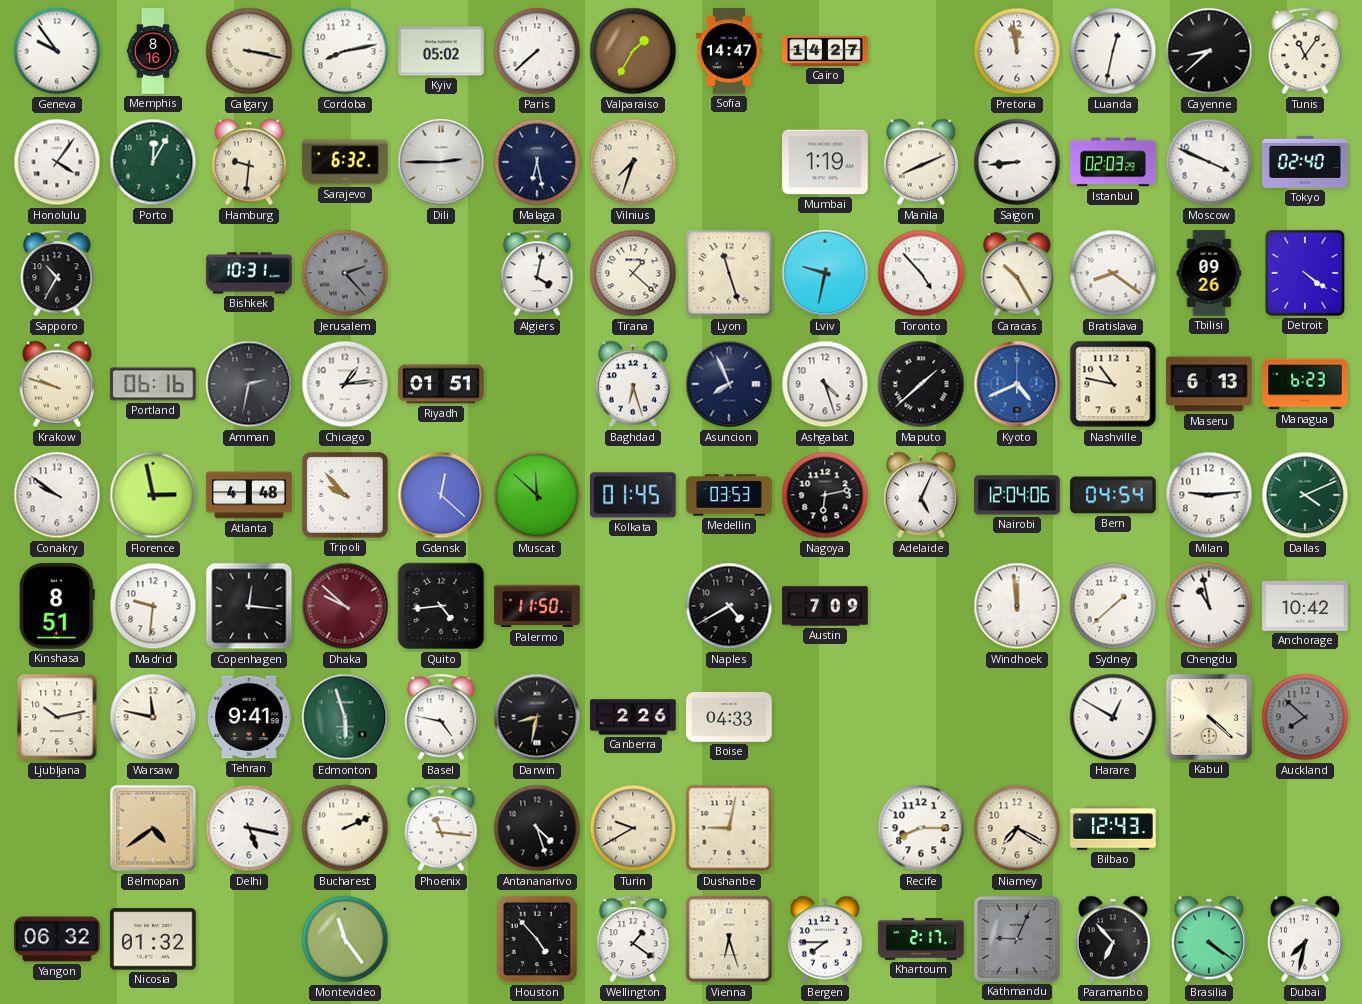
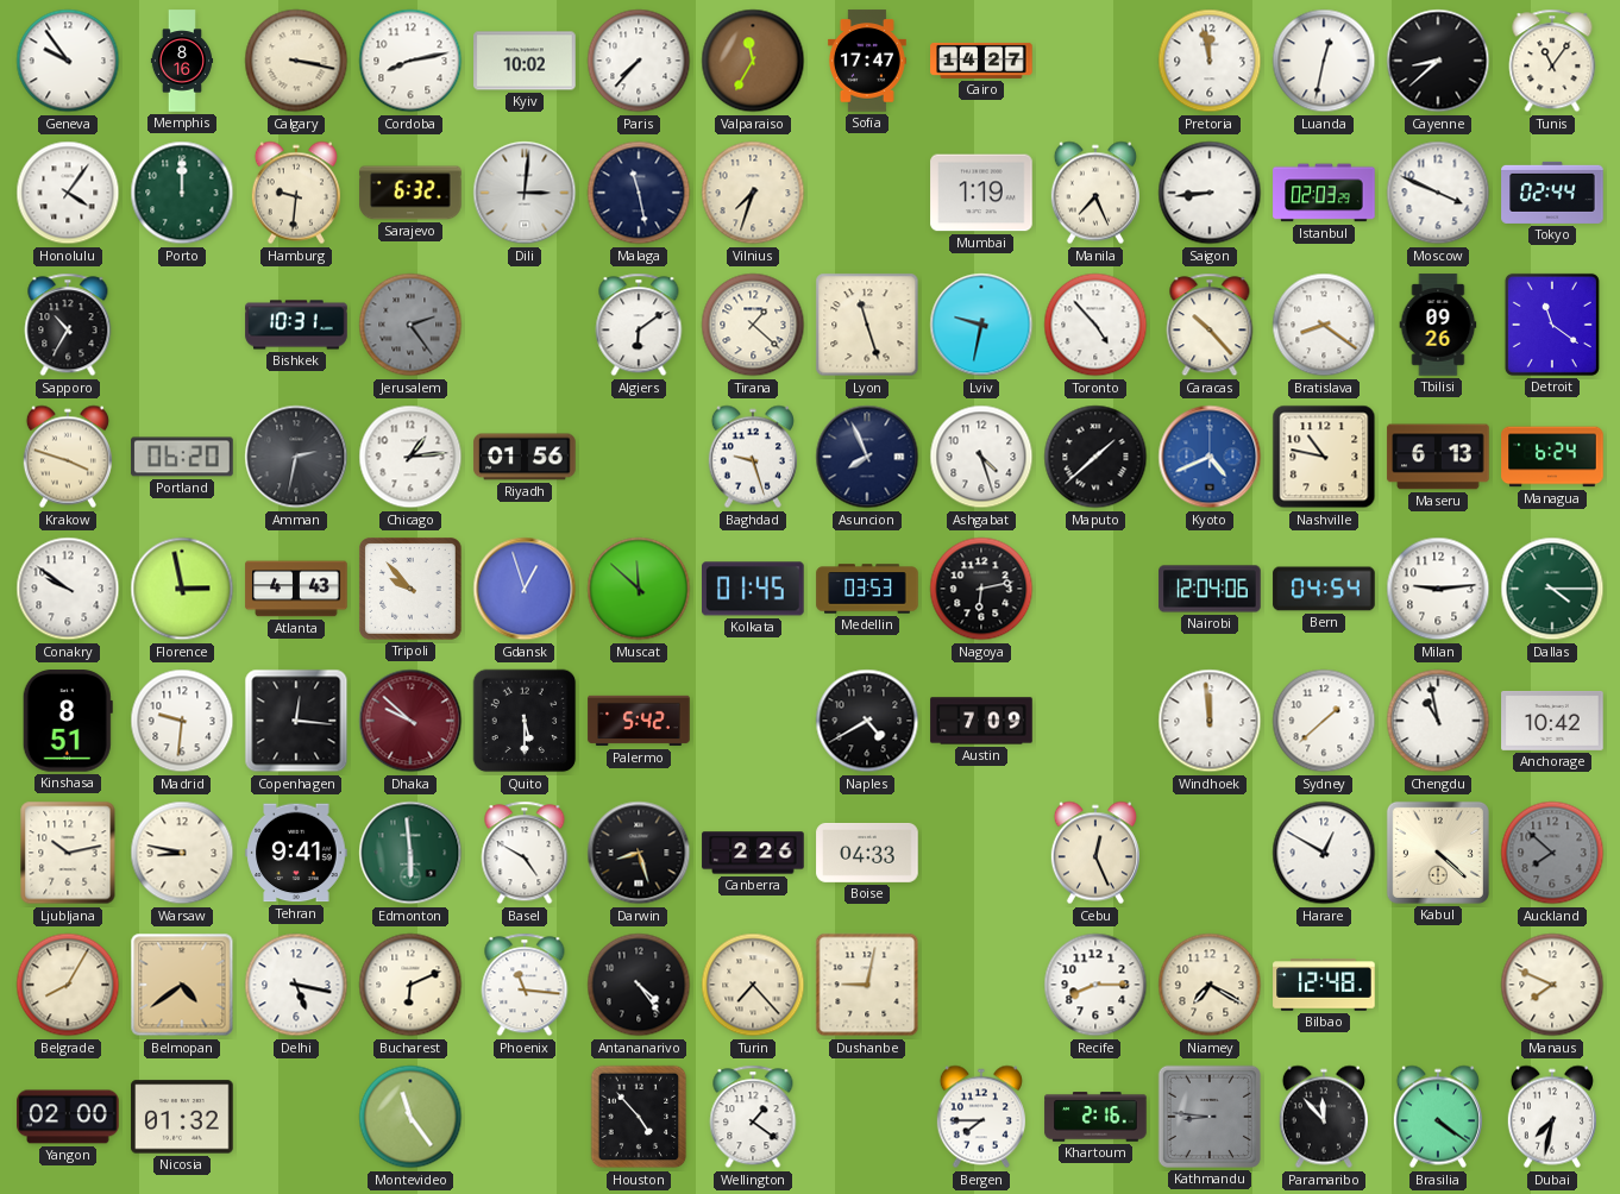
Kyiv: 05:02 -> 10:02
Paris: 7:38 -> 7:37
Valparaiso: 1:35 -> 11:35
Sofia: 14:47 -> 17:47
Porto: 12:05 -> 12:00
Dili: 2:45 -> 3:01
Malaga: 6:28 -> 11:28
Manila: 8:11 -> 7:26
Tokyo: 02:40 -> 02:44
Jerusalem: 2:23 -> 2:24
Algiers: 4:02 -> 6:09
Caracas: 10:25 -> 10:23
Detroit: 4:21 -> 11:21
Krakow: 9:48 -> 3:48
Portland: 06:16 -> 06:20
Riyadh: 01:51 -> 01:56
Baghdad: 6:27 -> 9:27
Managua: 6:23 -> 6:24
Atlanta: 4:48 -> 4:43
Gdansk: 12:22 -> 12:57
Adelaide: 5:04 -> none
Dallas: 4:11 -> 4:15
Quito: 4:44 -> 5:30
Palermo: 11:50 -> 5:42
Warsaw: 11:47 -> 8:47
Edmonton: 5:57 -> 5:59
Basel: 4:47 -> 4:50
Darwin: 8:32 -> 8:27
Cebu: none -> 12:26
Belgrade: none -> 8:05
Bucharest: 2:11 -> 6:11
Antananarivo: 4:27 -> 4:24
Turin: 9:40 -> 7:23
Bilbao: 12:43 -> 12:48
Manaus: none -> 7:49
Yangon: 06:32 -> 02:00
Vienna: 6:27 -> none
Khartoum: 2:17 -> 2:16
Kathmandu: 9:04 -> 8:46
Paramaribo: 6:53 -> 11:53
